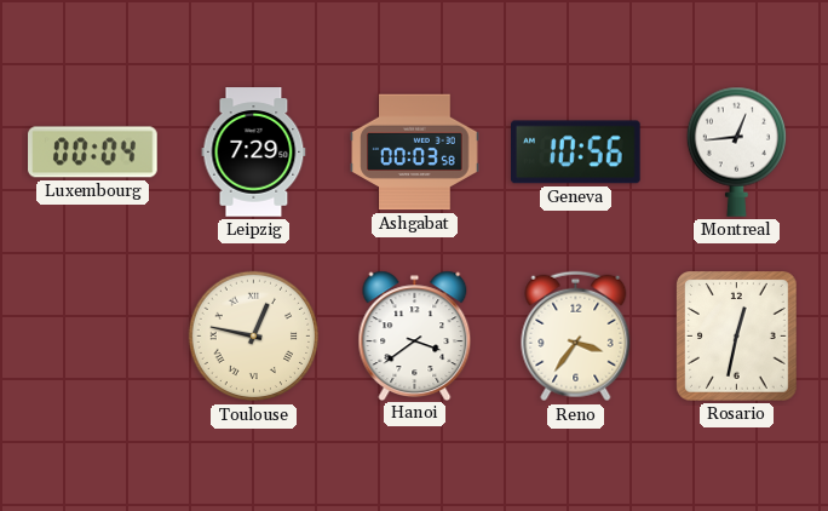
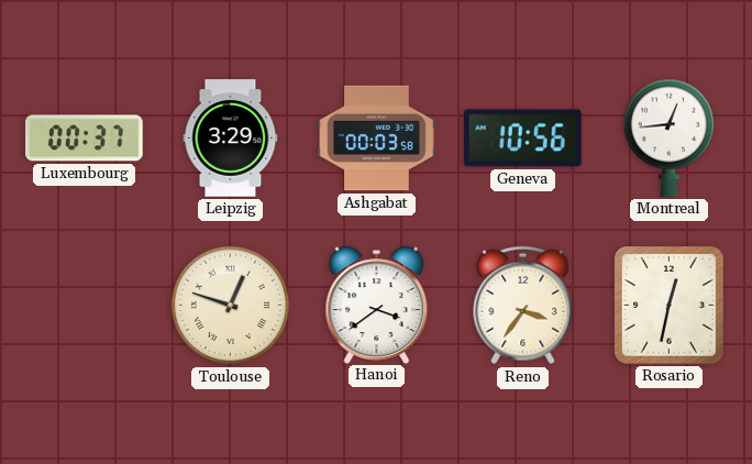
Luxembourg: 00:04 -> 00:37
Leipzig: 7:29 -> 3:29
Toulouse: 12:47 -> 12:48
